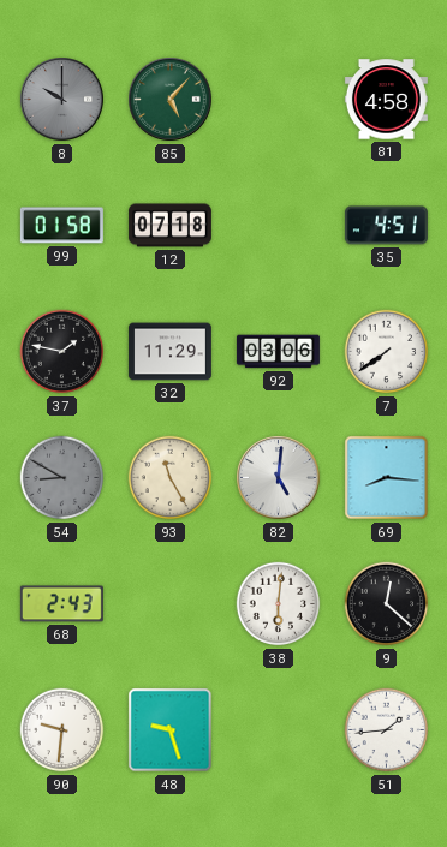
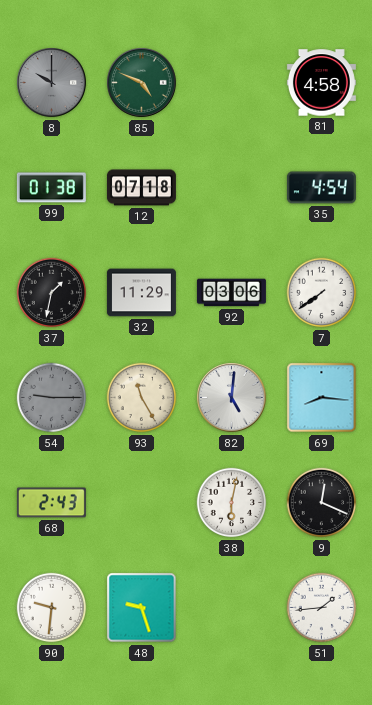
85: 5:07 -> 4:49
99: 01:58 -> 01:38
35: 4:51 -> 4:54
37: 1:47 -> 1:32
54: 8:50 -> 9:15
38: 6:01 -> 6:02
9: 12:22 -> 12:19
